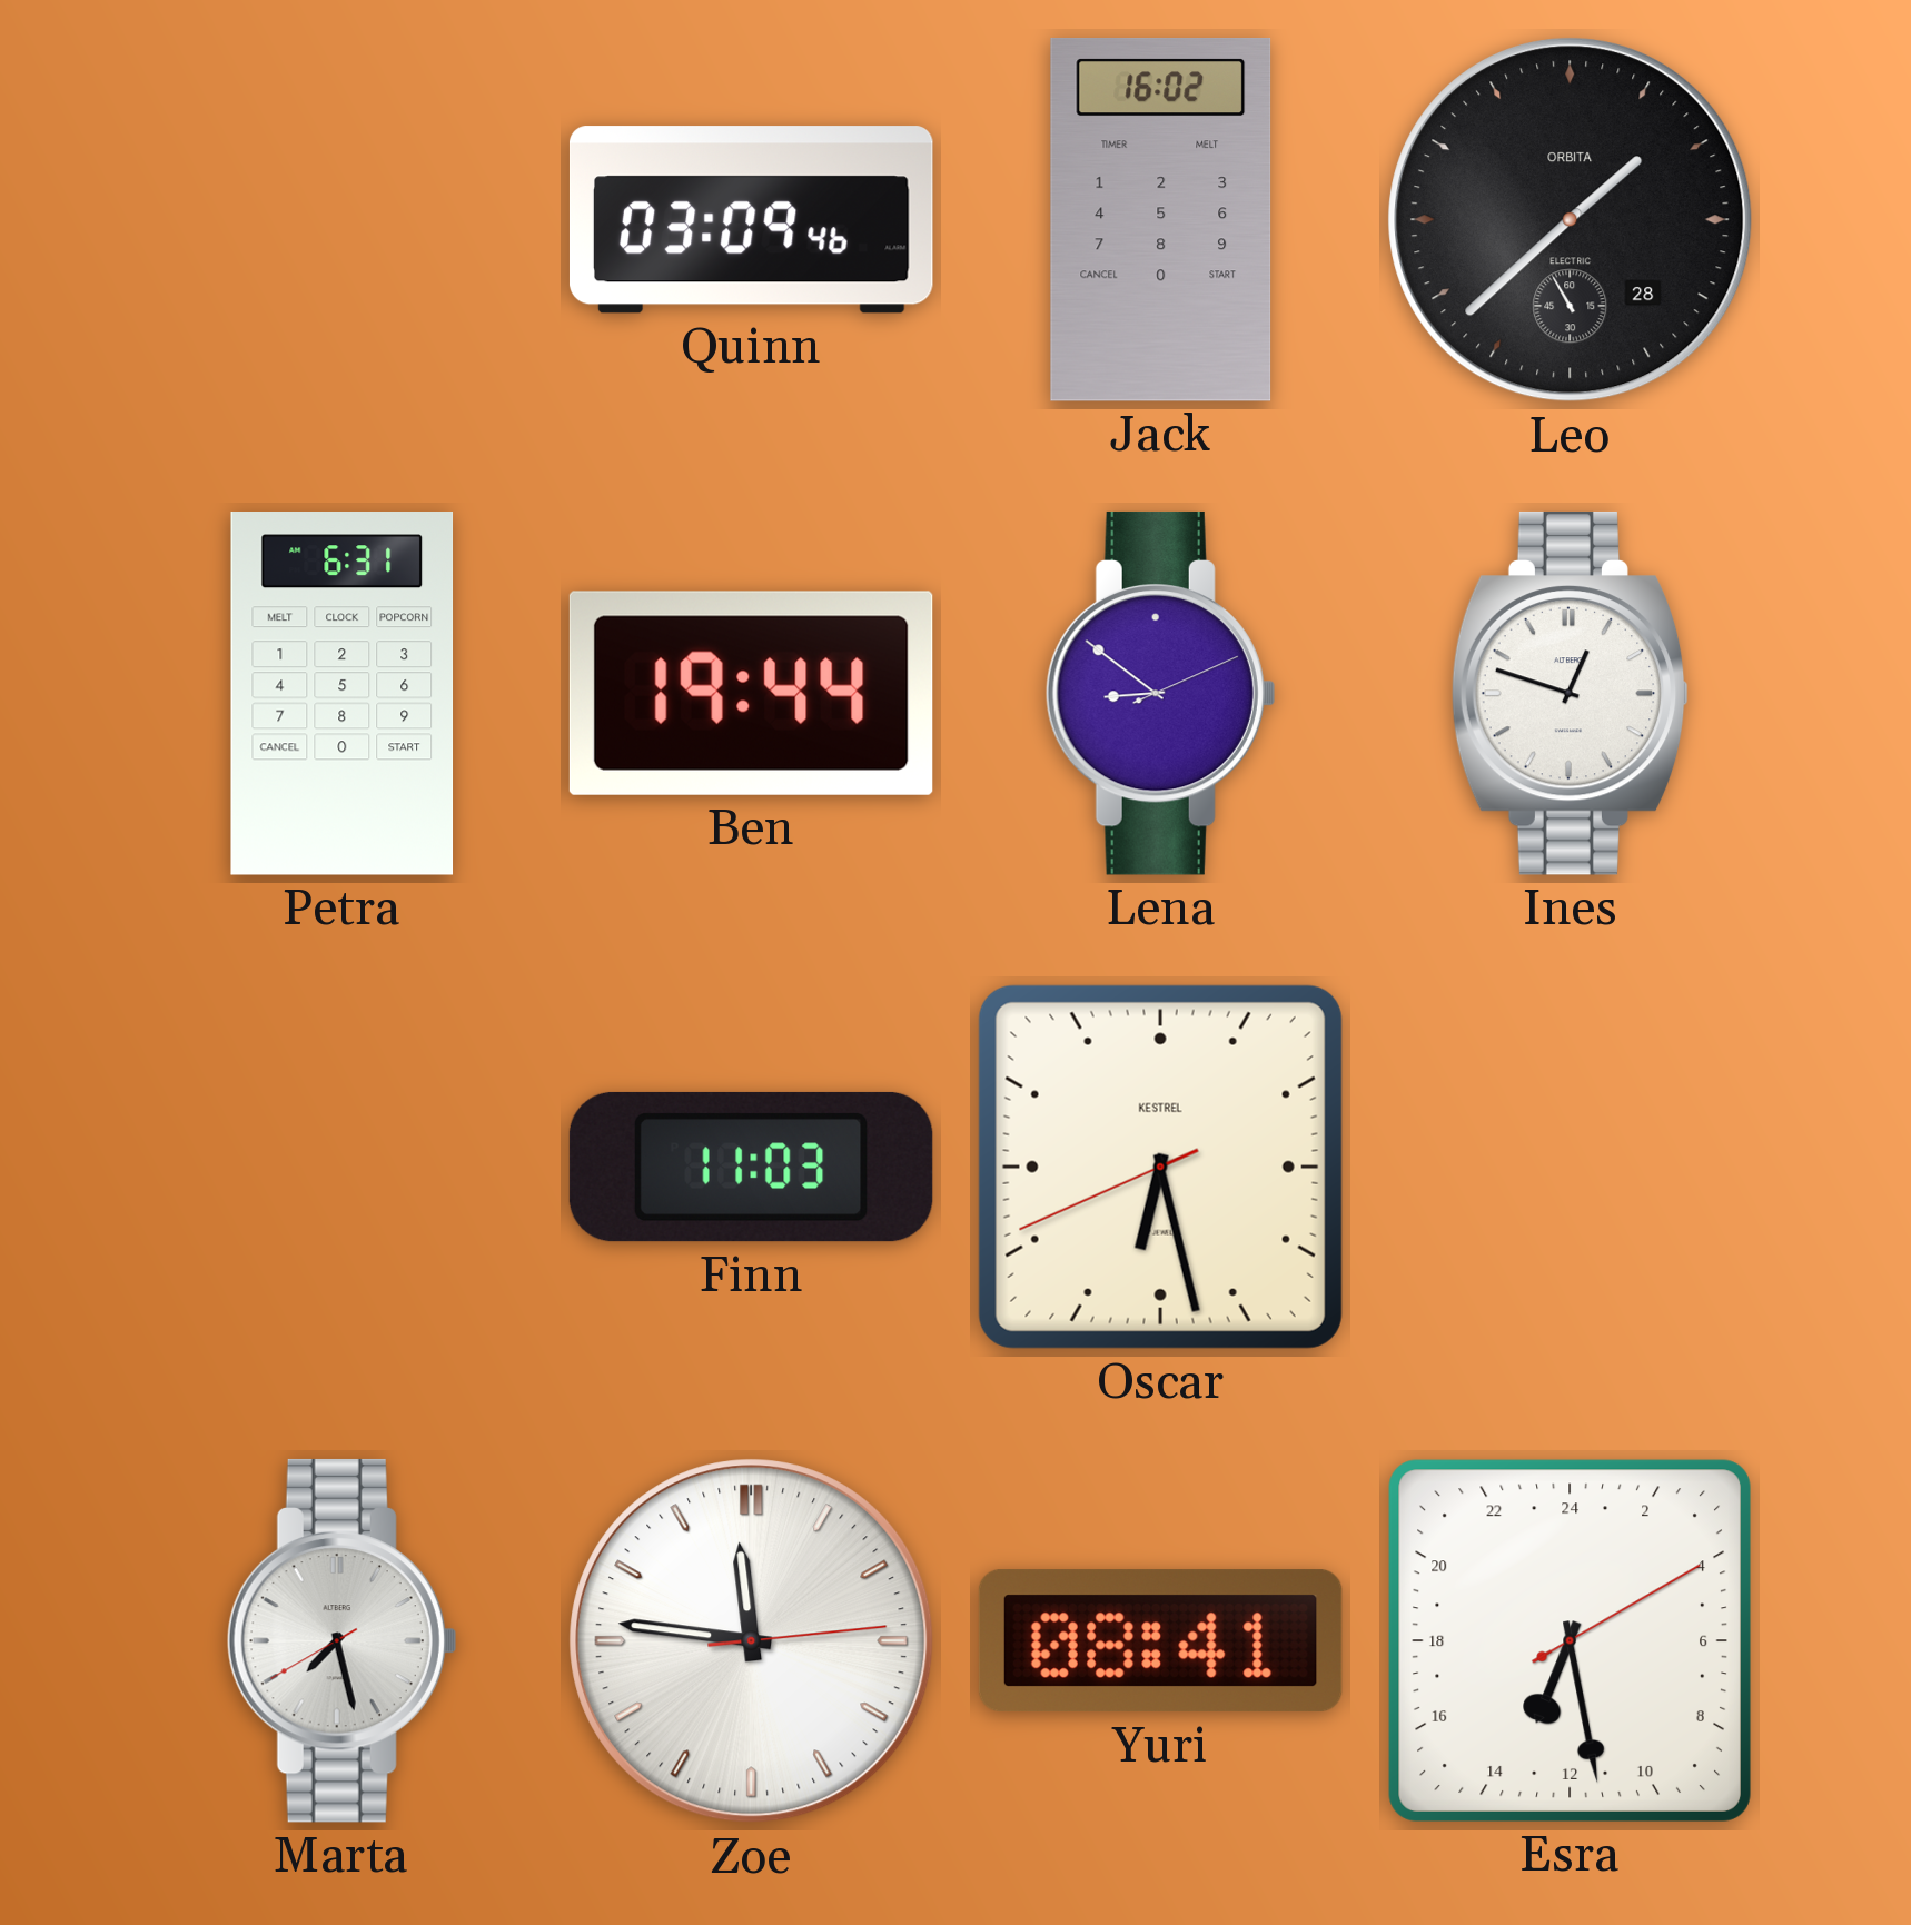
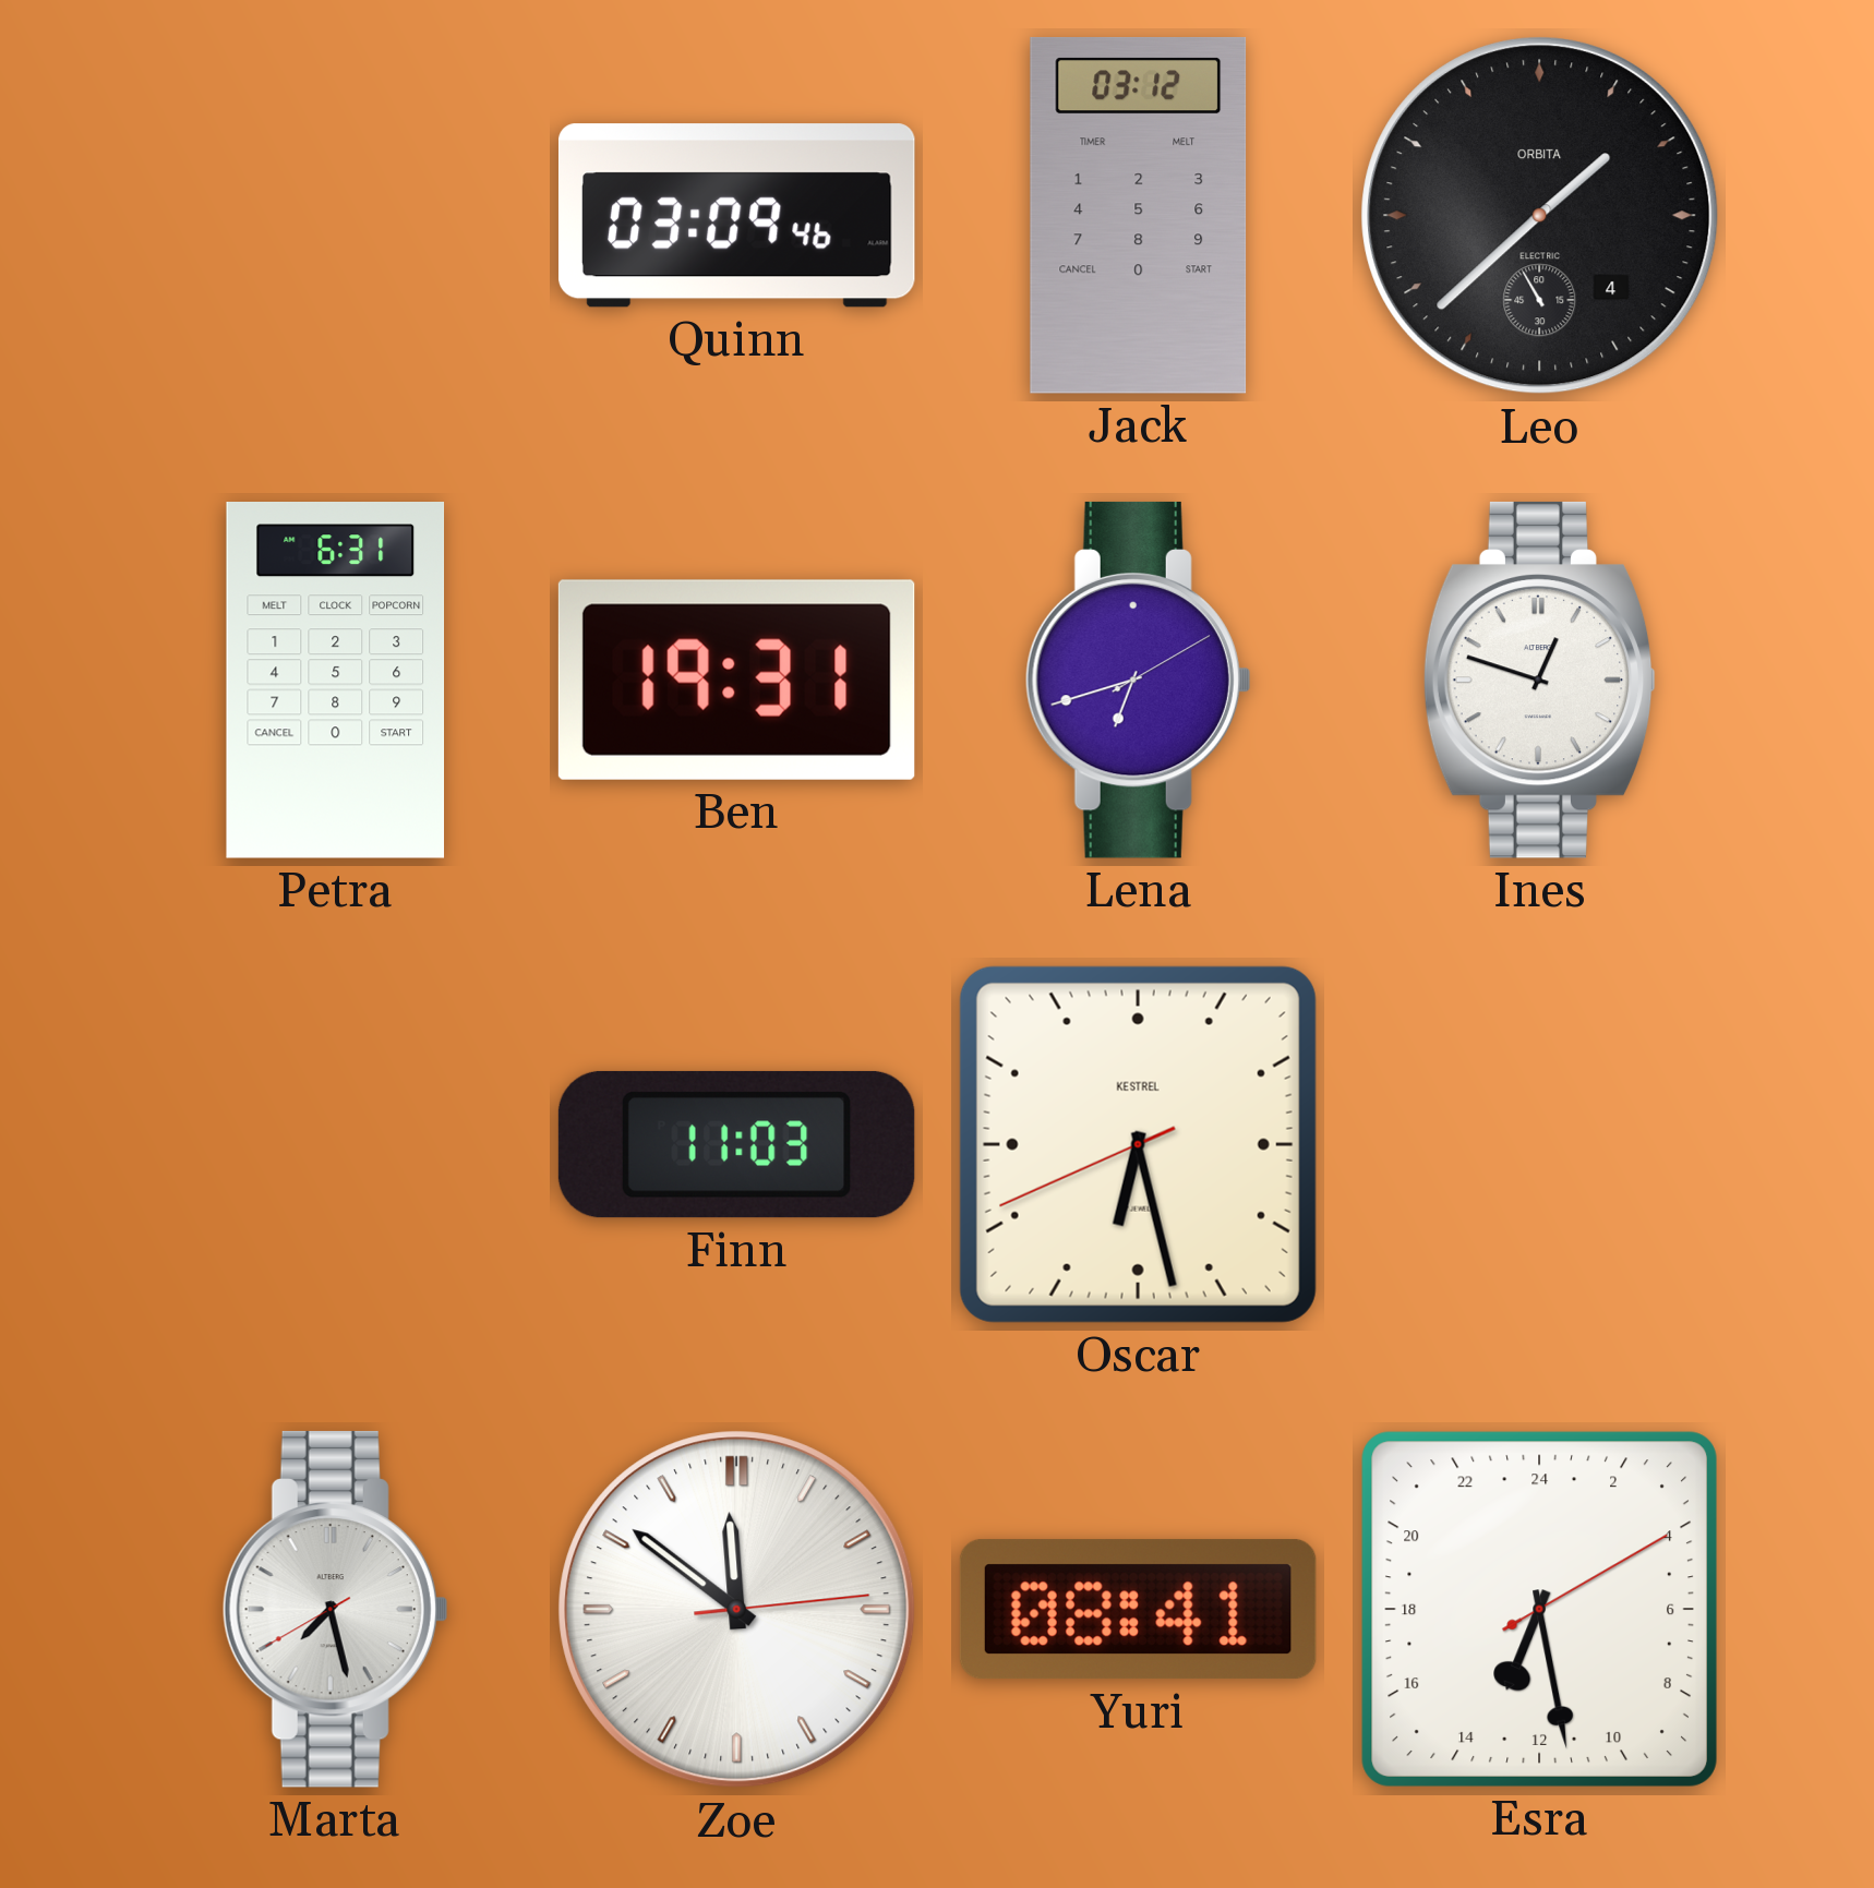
Jack: 16:02 -> 03:12
Leo date: 28 -> 4
Ben: 19:44 -> 19:31
Lena: 8:51 -> 6:42
Zoe: 11:46 -> 11:51
